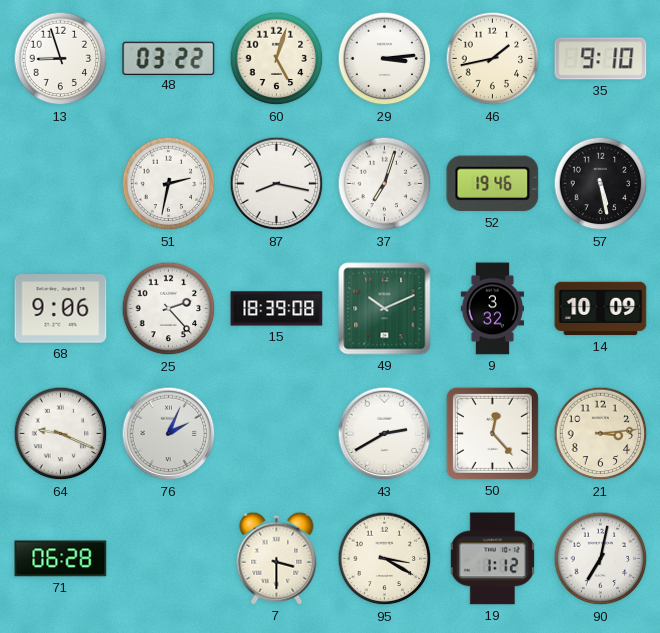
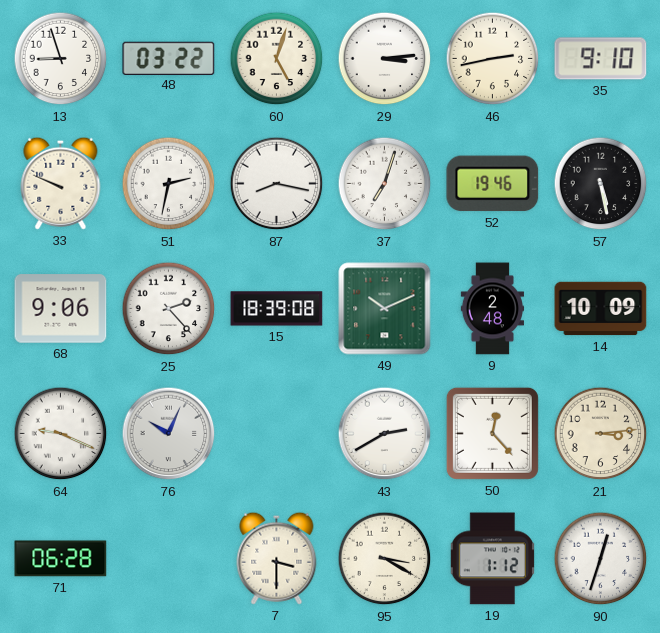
46: 1:43 -> 2:43
33: none -> 9:49
9: 3:32 -> 2:48
76: 2:04 -> 10:04
90: 7:02 -> 12:33
